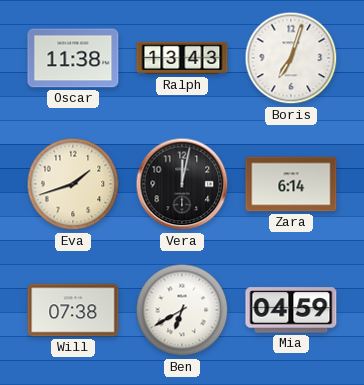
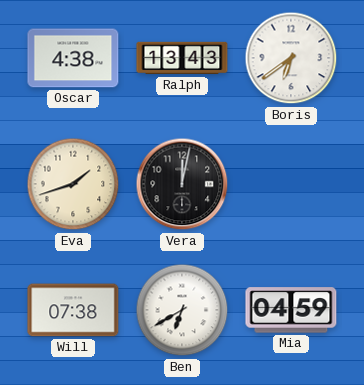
Oscar: 11:38 -> 4:38
Boris: 7:03 -> 6:39
Zara: 6:14 -> none
